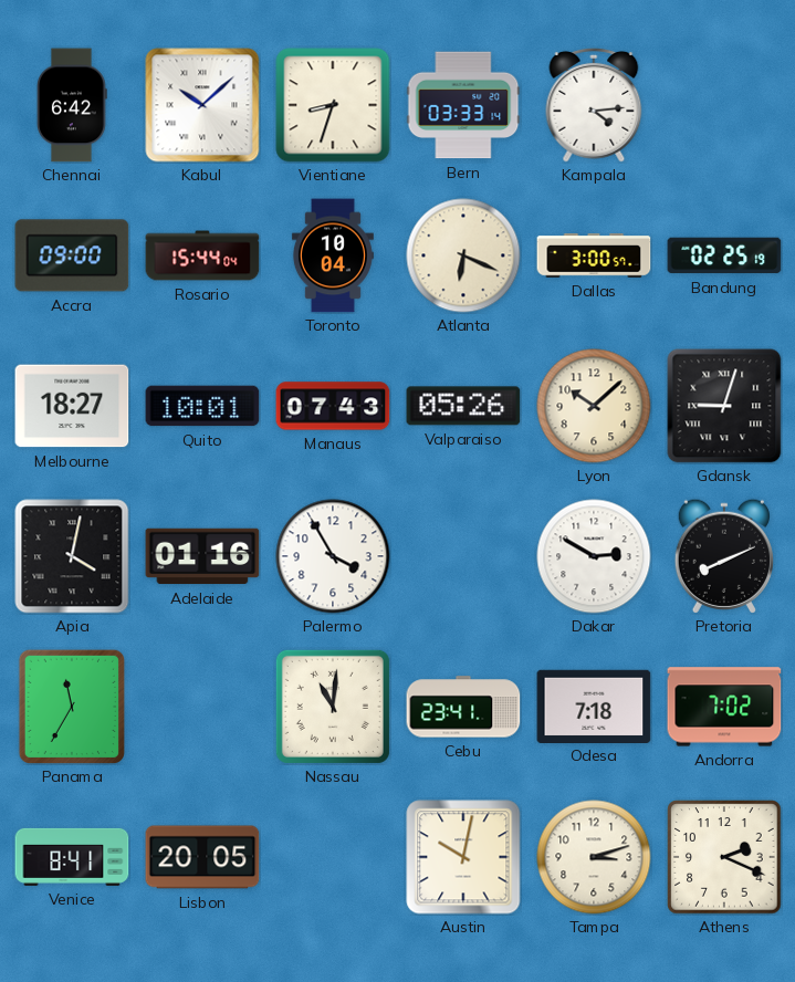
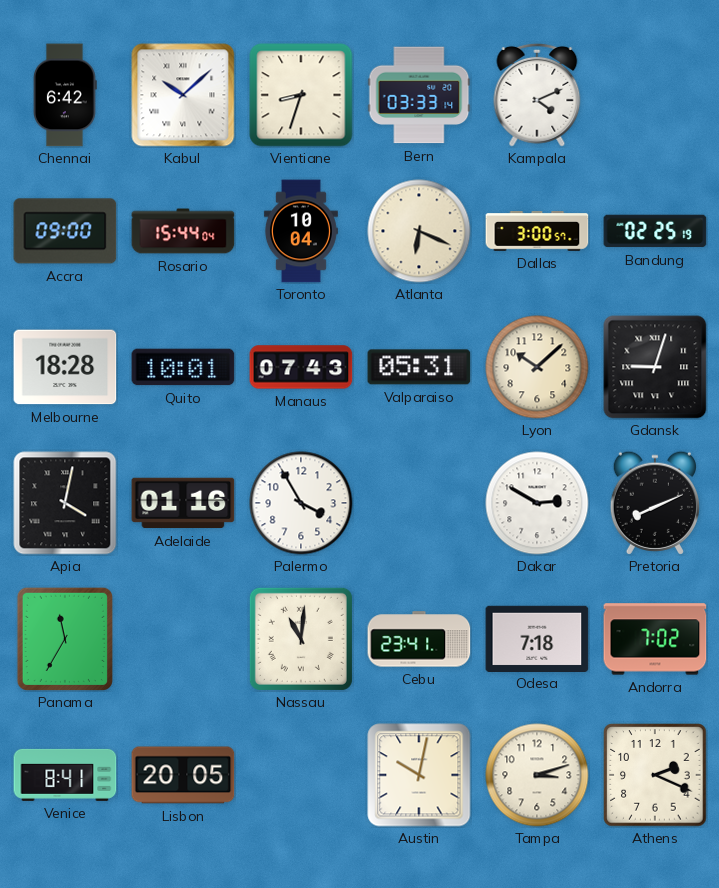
Kampala: 4:14 -> 4:11
Melbourne: 18:27 -> 18:28
Valparaiso: 05:26 -> 05:31
